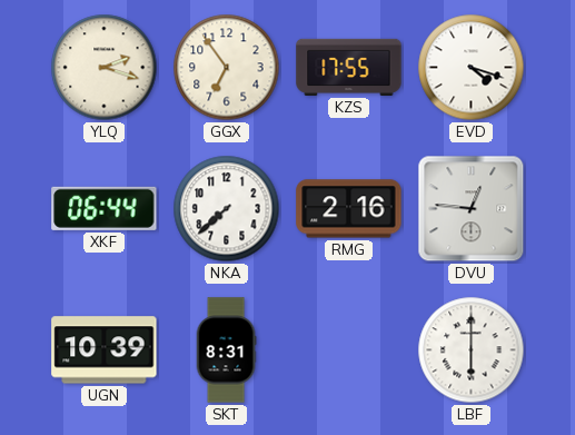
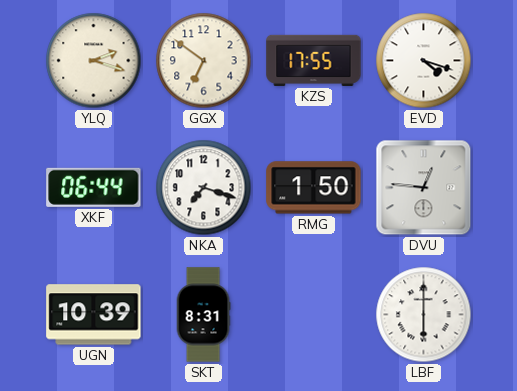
GGX: 6:54 -> 6:51
NKA: 7:38 -> 7:18
RMG: 2:16 -> 1:50
